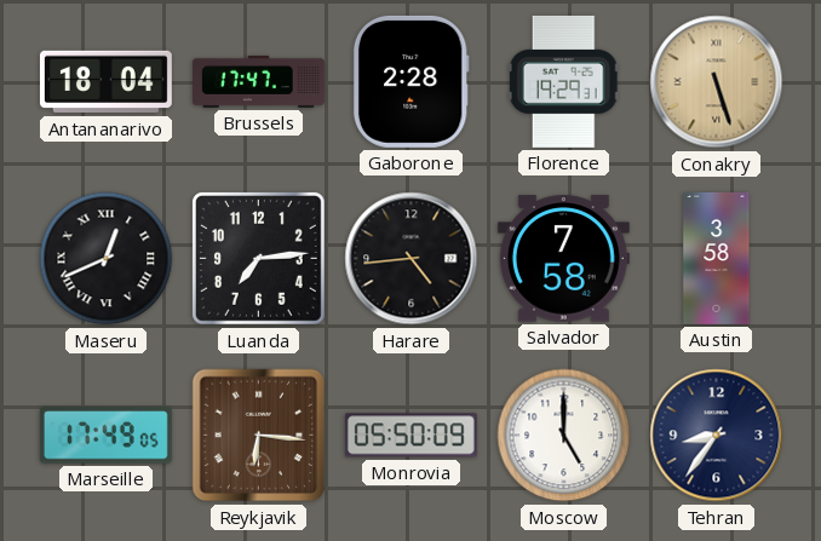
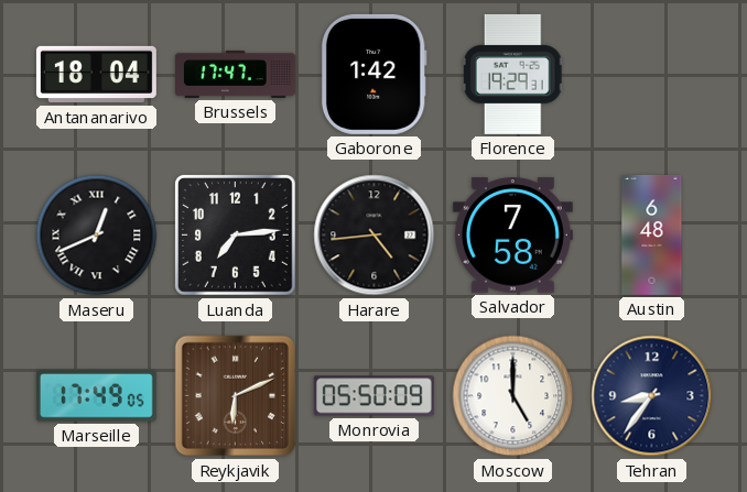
Gaborone: 2:28 -> 1:42
Conakry: 5:27 -> none
Austin: 3:58 -> 6:48
Reykjavik: 6:16 -> 6:11
